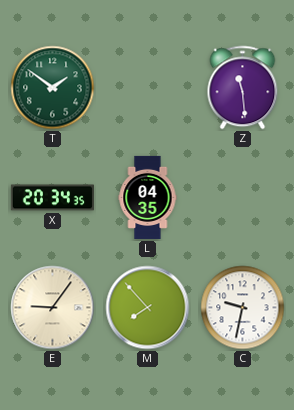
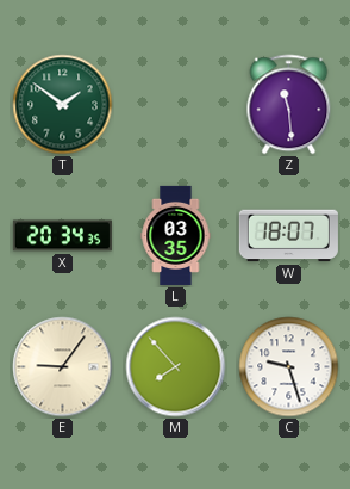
L: 04:35 -> 03:35
W: none -> 18:07
C: 9:32 -> 9:27
